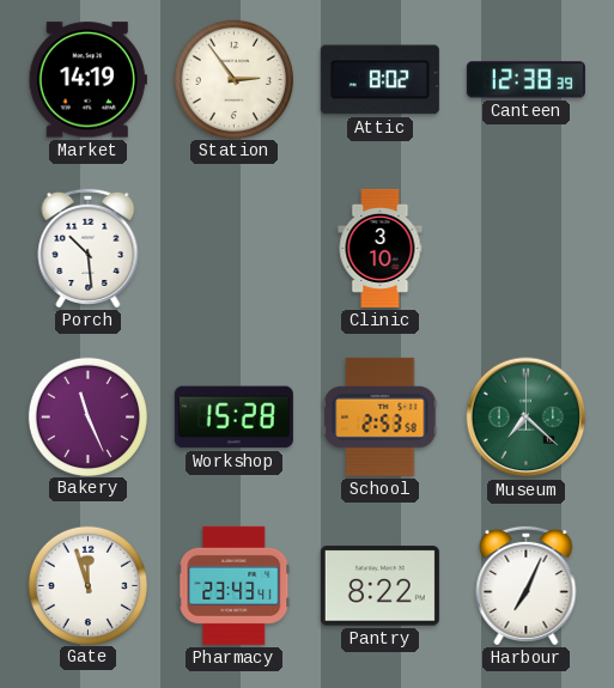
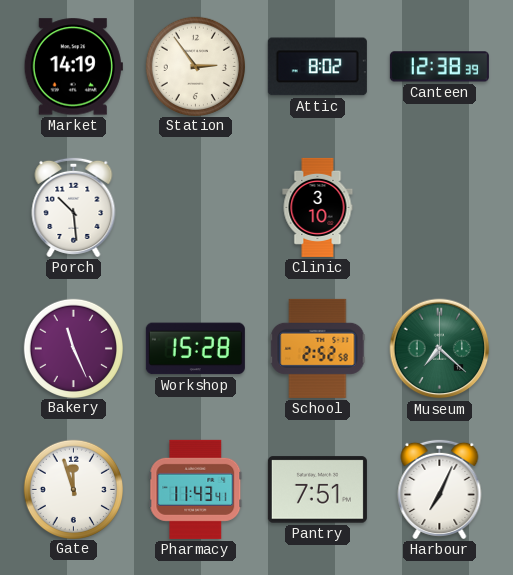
School: 2:53 -> 2:52
Pharmacy: 23:43 -> 11:43
Pantry: 8:22 -> 7:51
